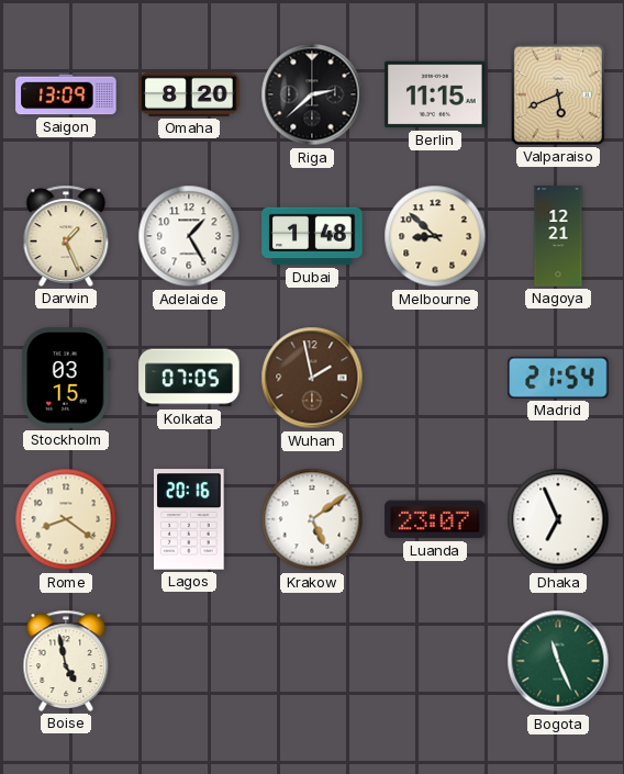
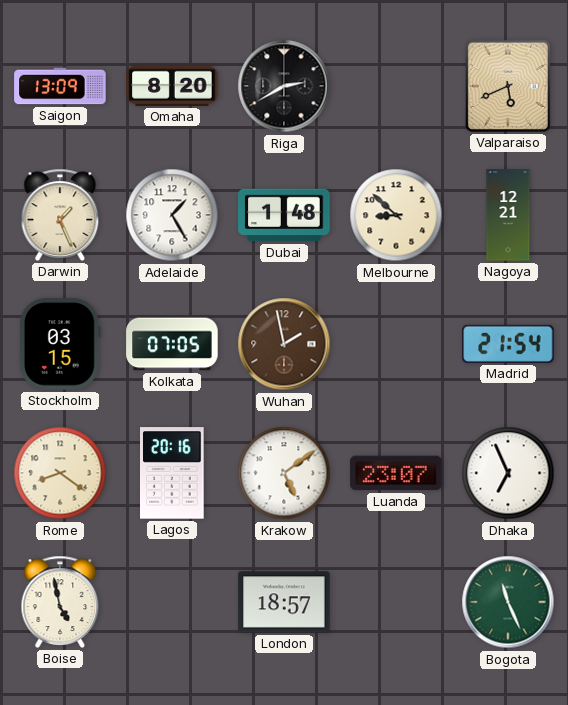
Riga: 2:38 -> 2:40
Berlin: 11:15 -> none
London: none -> 18:57
